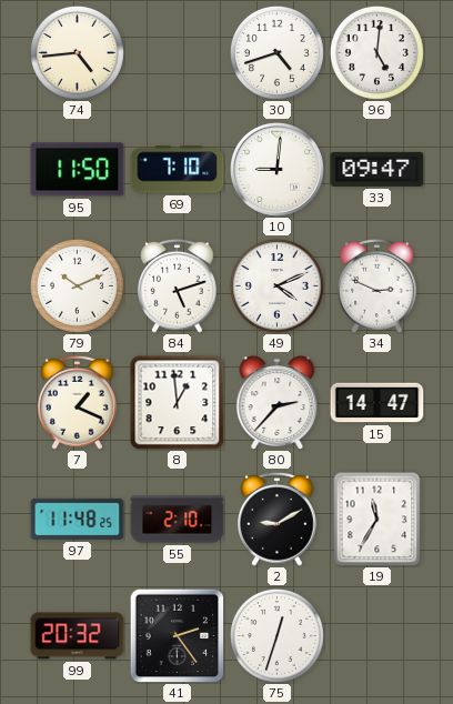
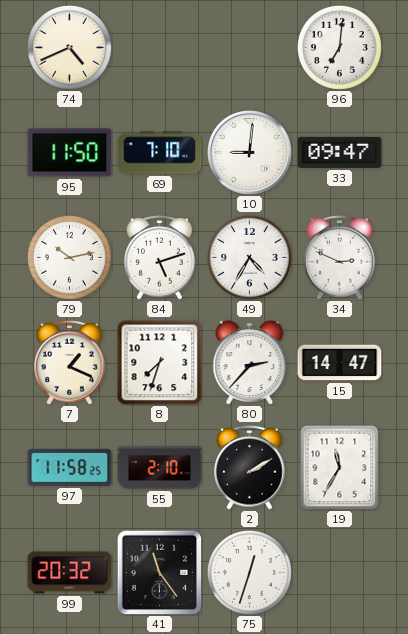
74: 4:44 -> 4:41
30: 4:42 -> none
96: 5:01 -> 7:01
79: 10:11 -> 10:13
49: 4:11 -> 4:35
8: 12:59 -> 7:33
97: 11:48 -> 11:58
2: 9:10 -> 2:10
41: 2:24 -> 11:24
